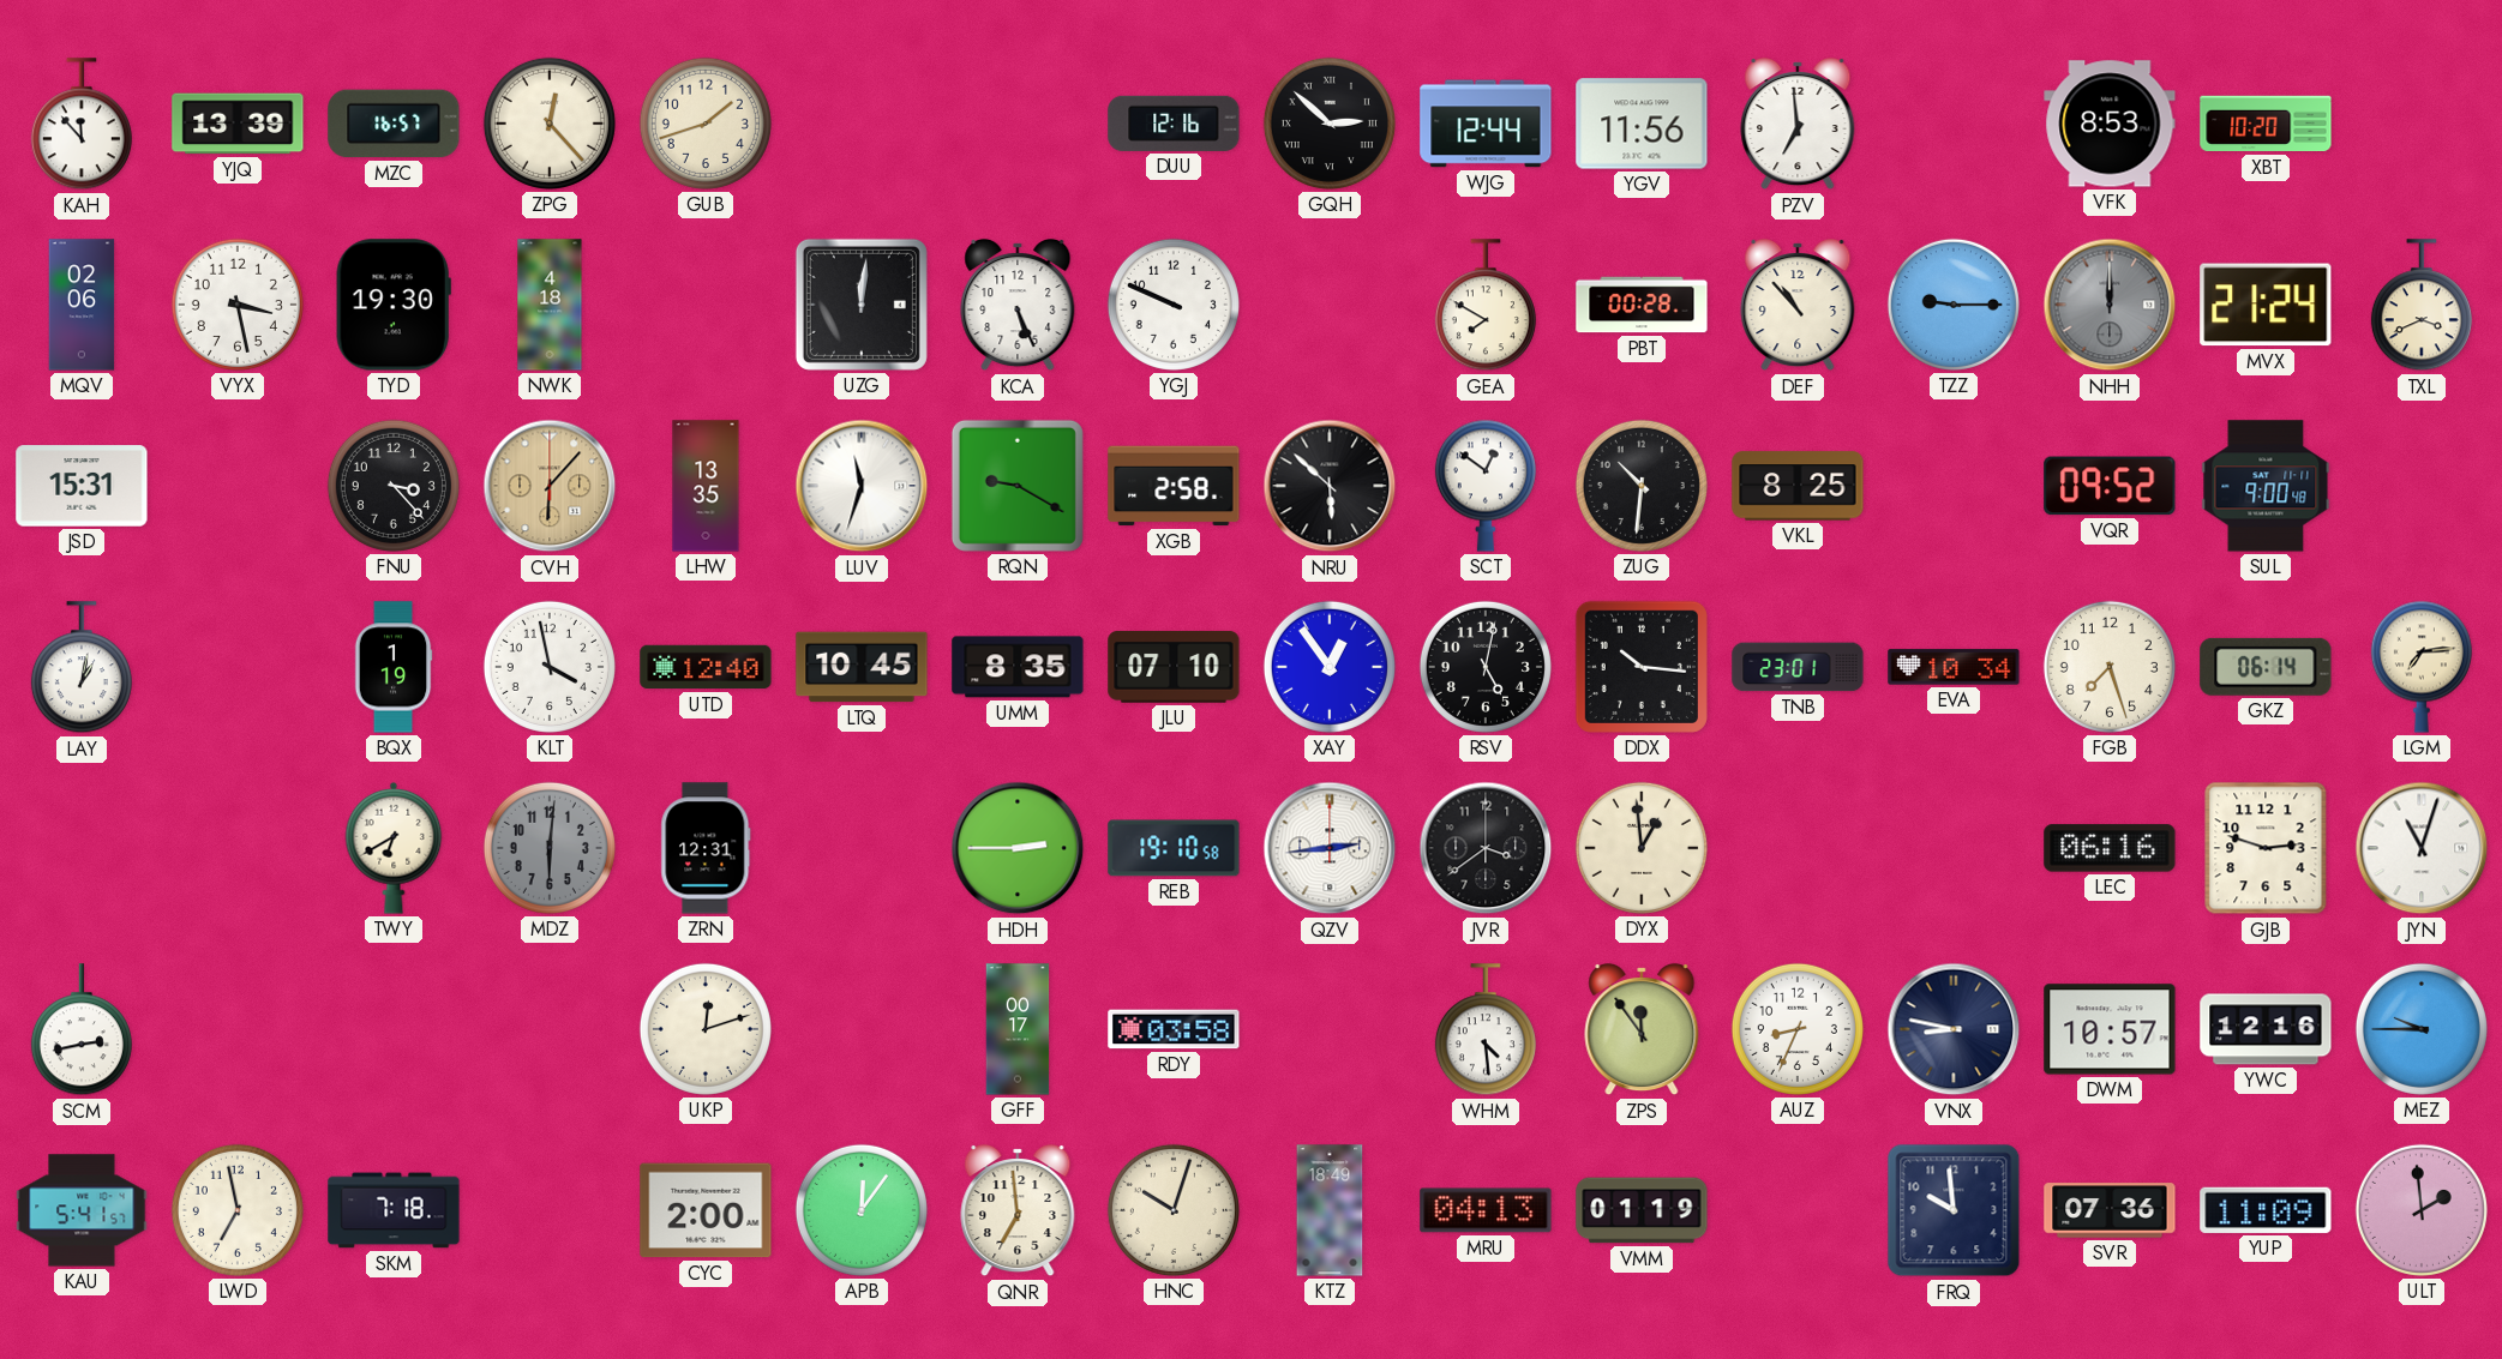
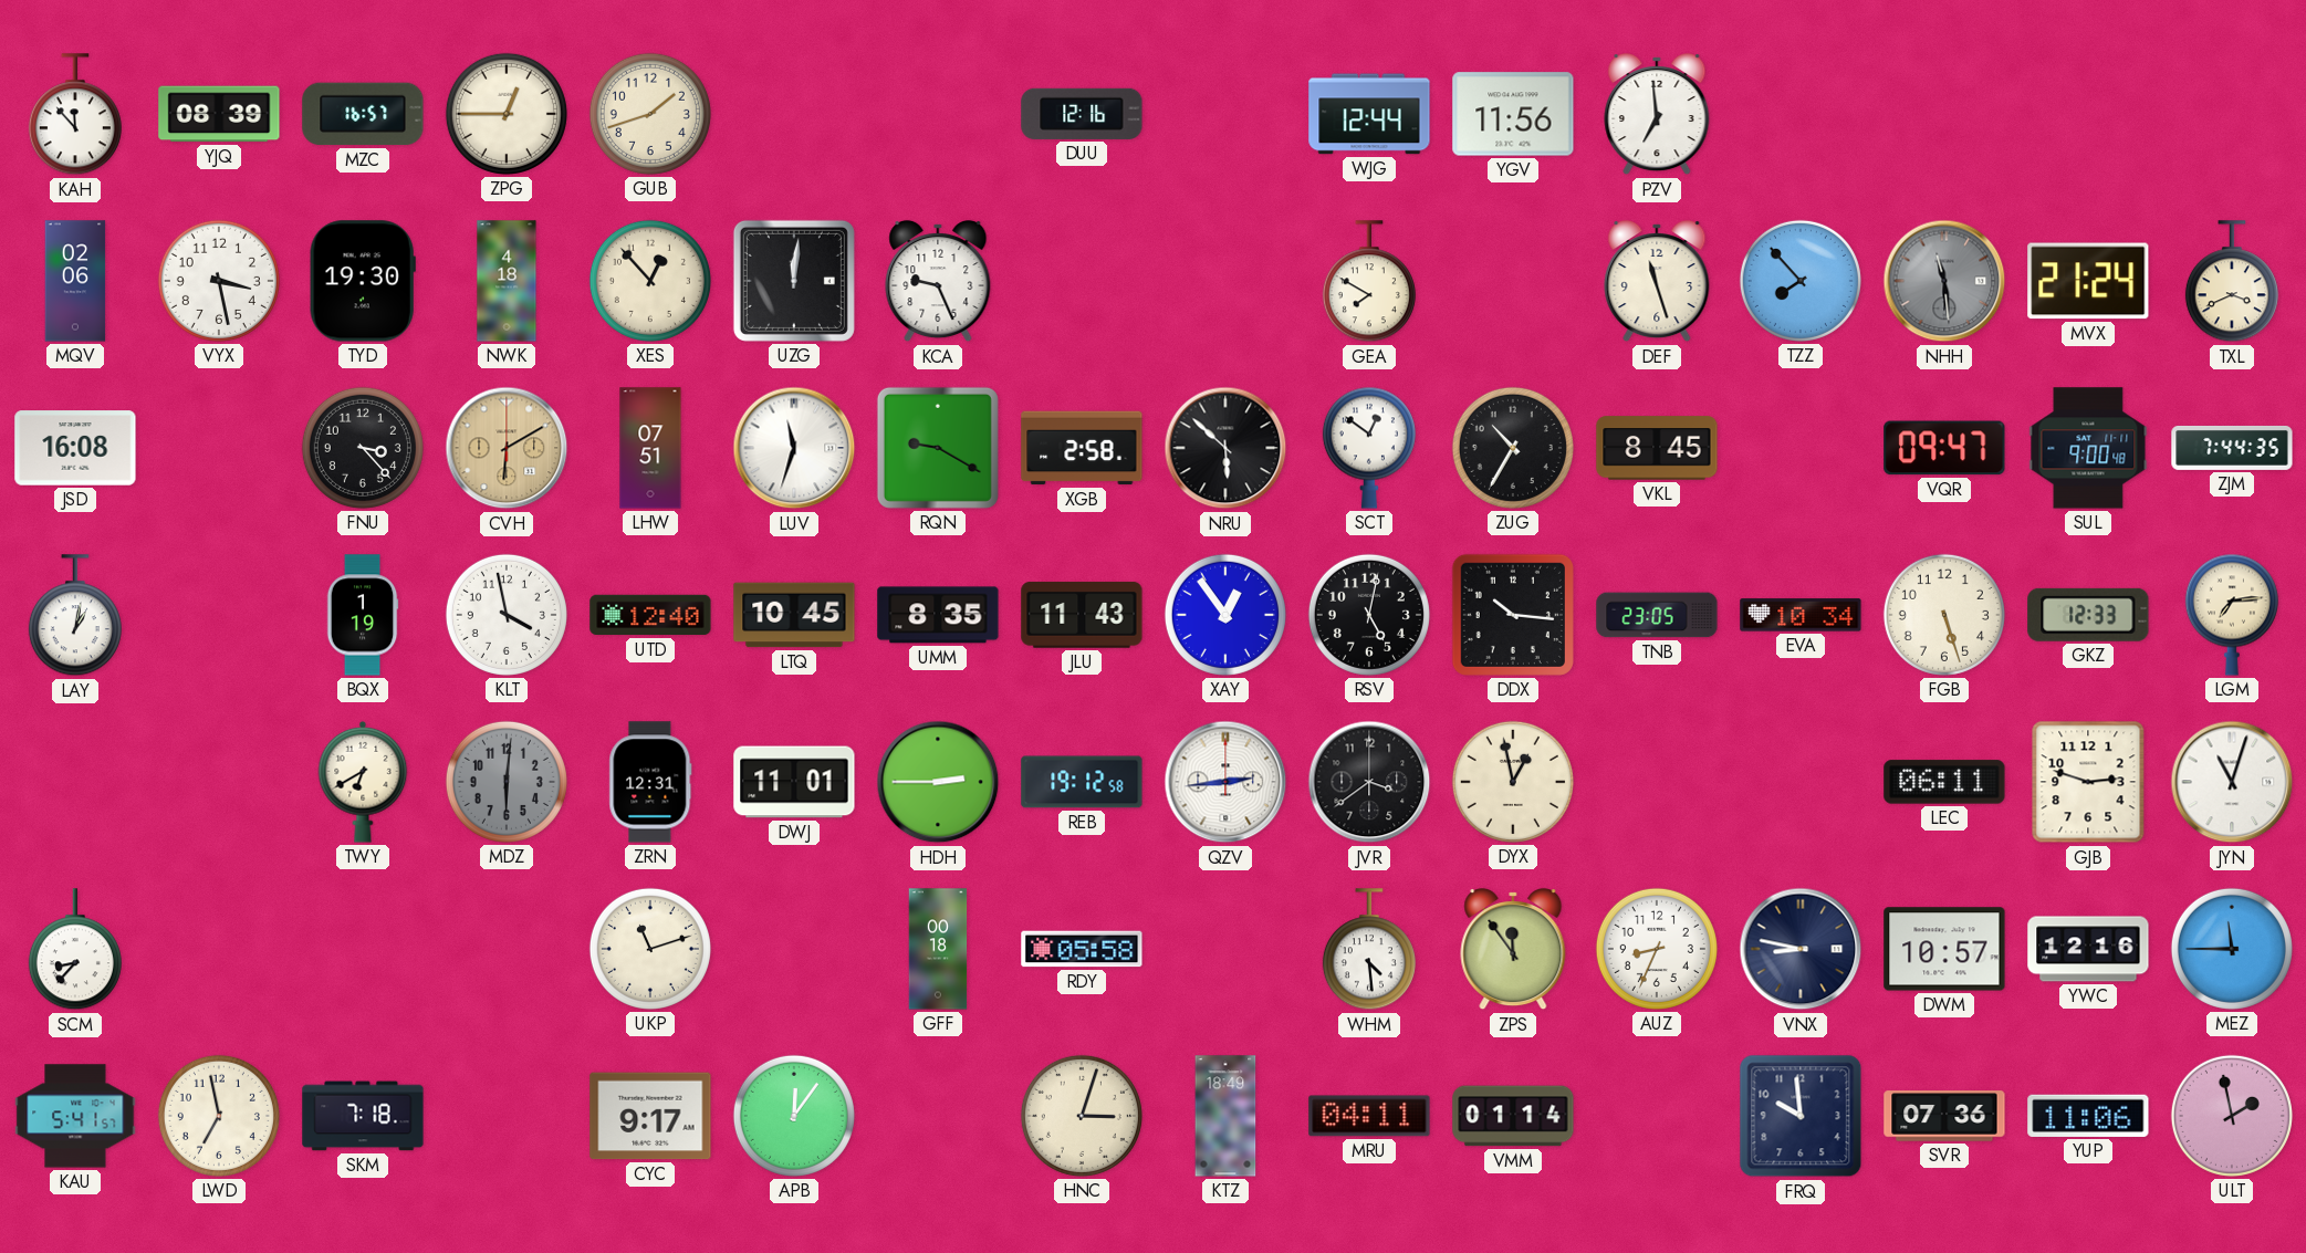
YJQ: 13:39 -> 08:39
ZPG: 12:23 -> 12:45
GQH: 2:52 -> none
VFK: 8:53 -> none
XBT: 10:20 -> none
XES: none -> 12:53
KCA: 5:26 -> 9:26
YGJ: 9:49 -> none
PBT: 00:28 -> none
DEF: 10:53 -> 11:27
TZZ: 9:15 -> 7:53
NHH: 12:00 -> 11:29
JSD: 15:31 -> 16:08
CVH: 6:07 -> 6:10
LHW: 13:35 -> 07:51
ZUG: 10:31 -> 10:35
VKL: 8:25 -> 8:45
VQR: 09:52 -> 09:47
ZJM: none -> 7:44
JLU: 07:10 -> 11:43
TNB: 23:01 -> 23:05
FGB: 7:27 -> 5:27
GKZ: 06:14 -> 12:33
DWJ: none -> 11:01
REB: 19:10 -> 19:12
DYX: 12:59 -> 12:58
LEC: 06:16 -> 06:11
SCM: 2:43 -> 8:37
UKP: 12:12 -> 11:12
GFF: 00:17 -> 00:18
RDY: 03:58 -> 05:58
MEZ: 9:45 -> 11:45
CYC: 2:00 -> 9:17
QNR: 6:59 -> none
HNC: 10:03 -> 3:03
MRU: 04:13 -> 04:11
VMM: 01:19 -> 01:14
YUP: 11:09 -> 11:06
ULT: 1:59 -> 1:58
